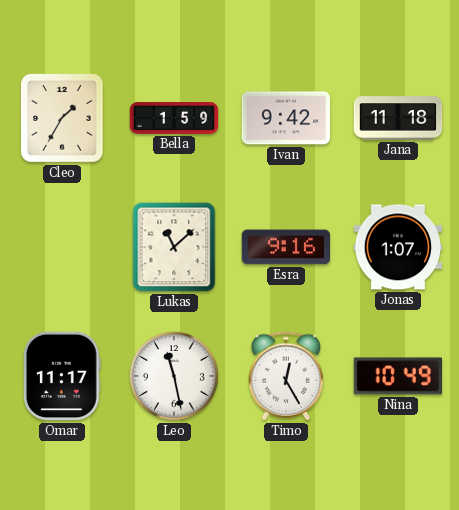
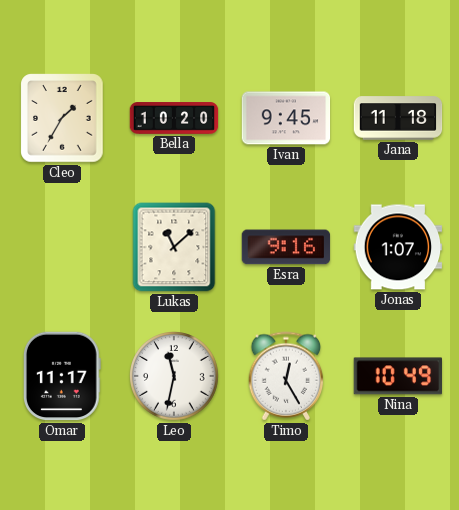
Bella: 1:59 -> 10:20
Ivan: 9:42 -> 9:45
Leo: 11:28 -> 11:32
